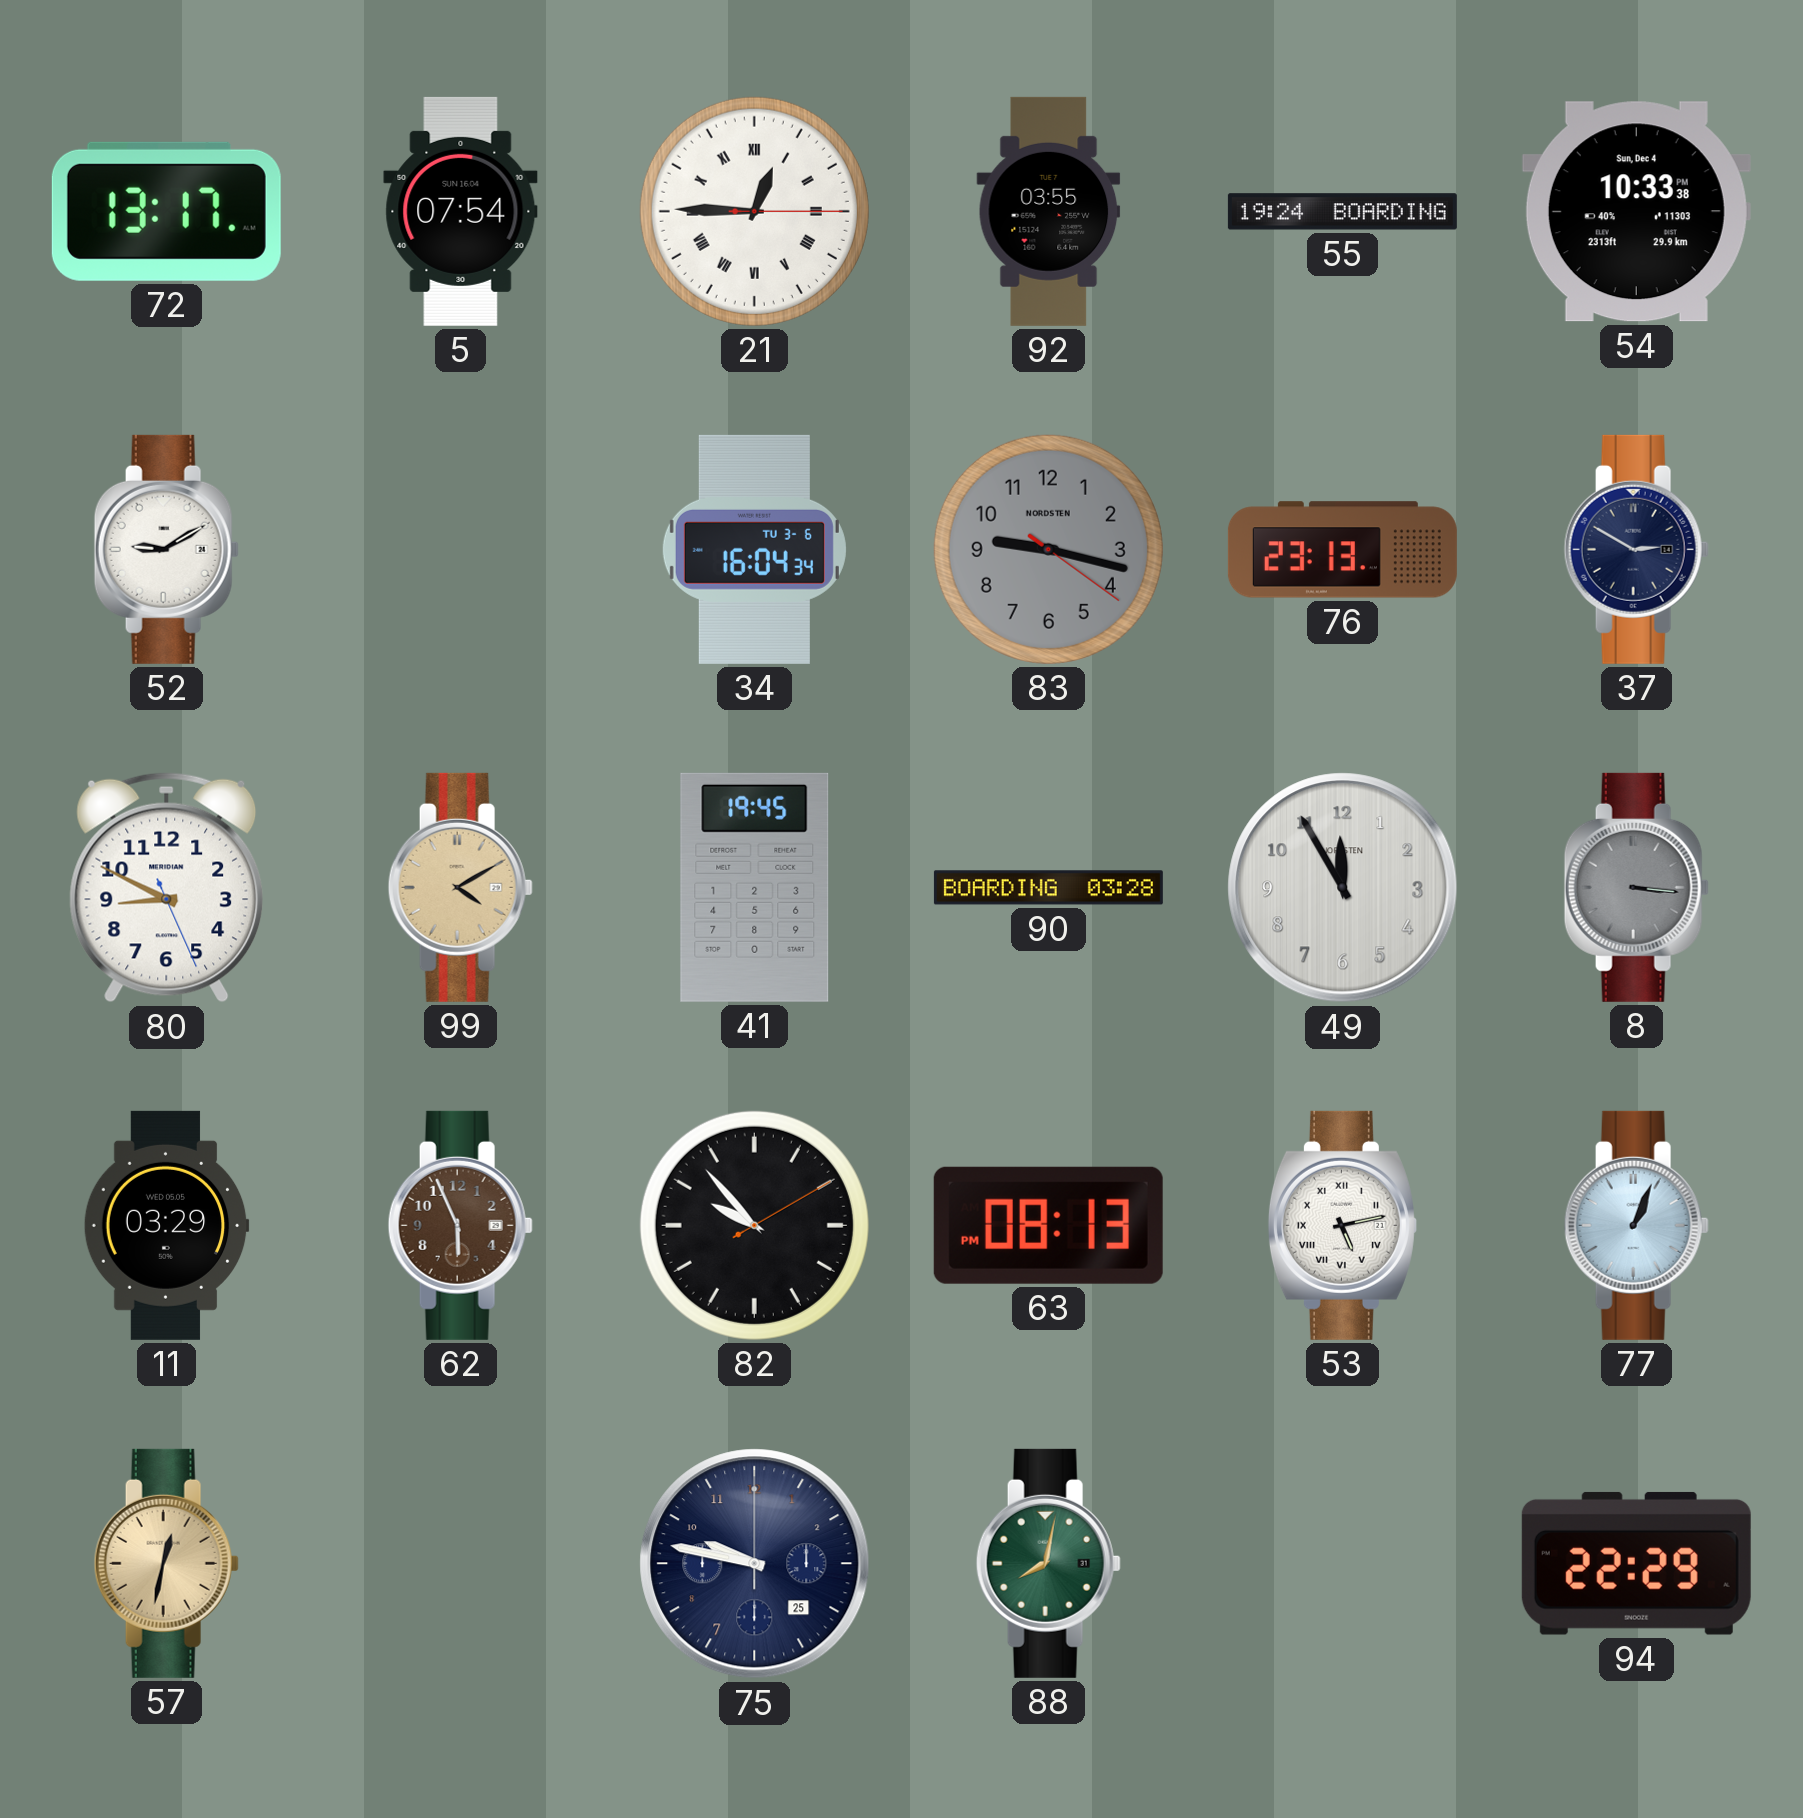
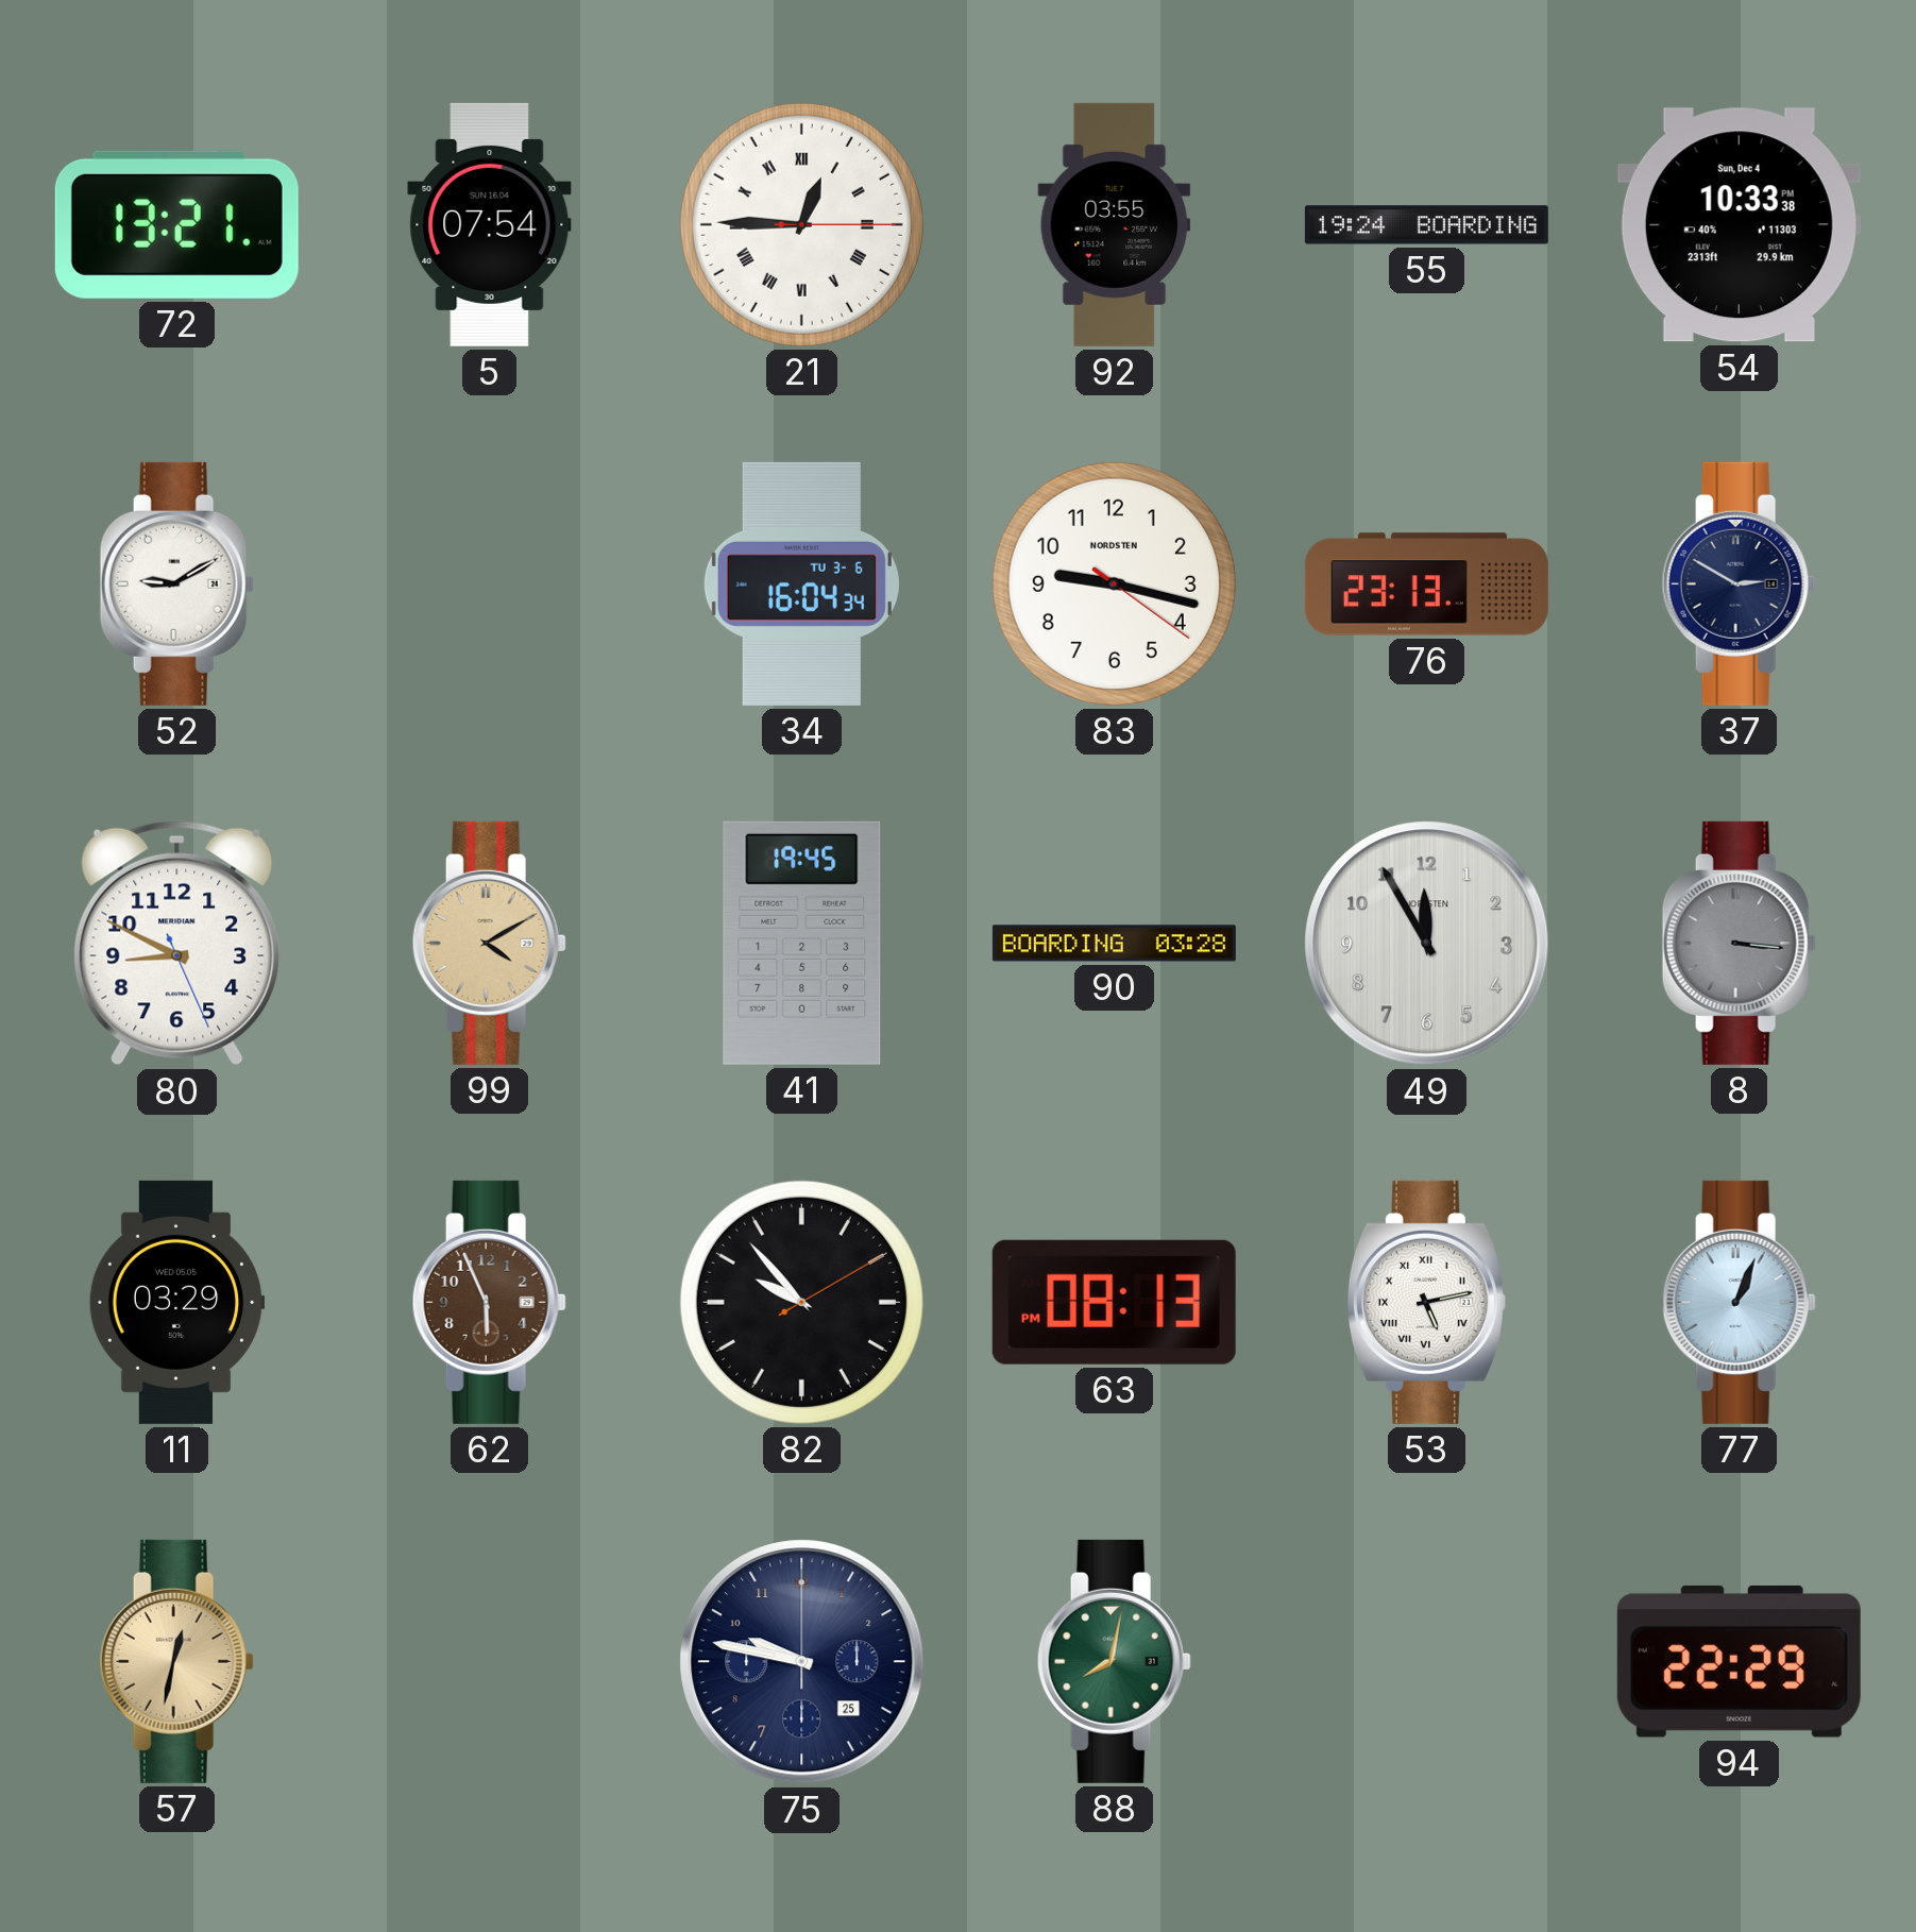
72: 13:17 -> 13:21
83 dial: grey -> white
